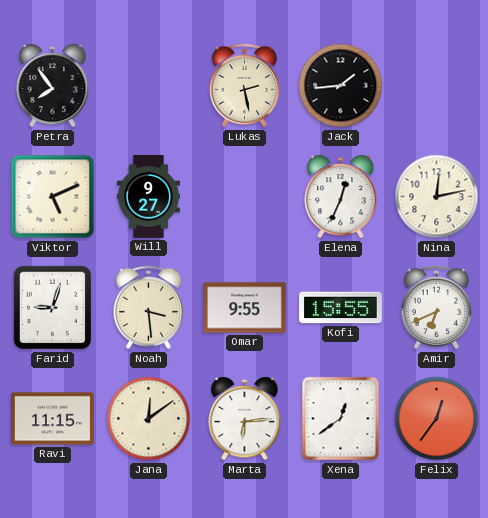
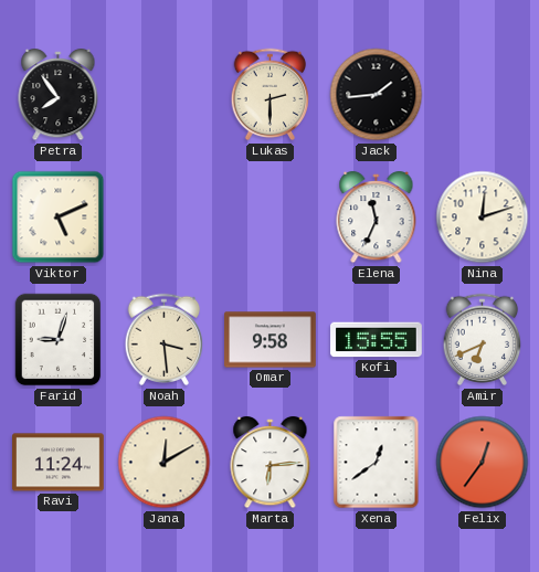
Lukas: 2:28 -> 2:30
Will: 9:27 -> none
Elena: 12:34 -> 11:34
Nina: 12:13 -> 12:12
Omar: 9:55 -> 9:58
Ravi: 11:15 -> 11:24
Jana: 12:09 -> 12:10
